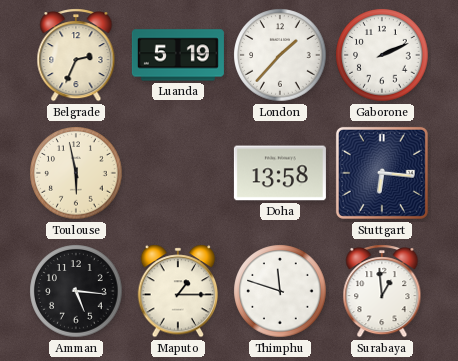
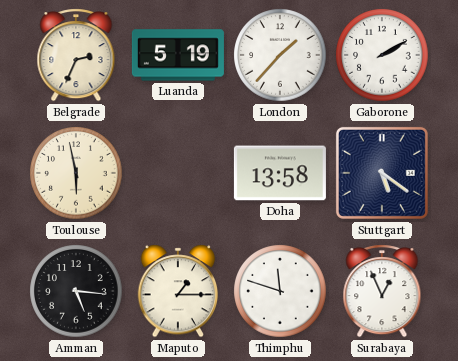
Gaborone: 2:11 -> 2:10
Stuttgart: 6:16 -> 5:21
Surabaya: 12:59 -> 12:56
